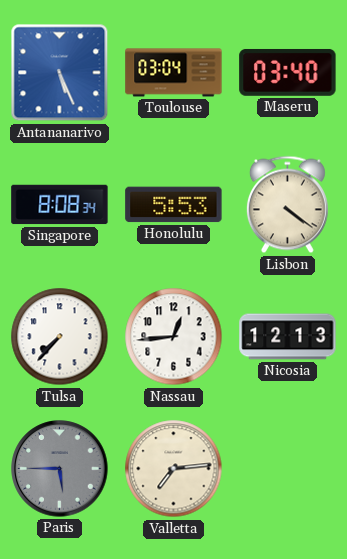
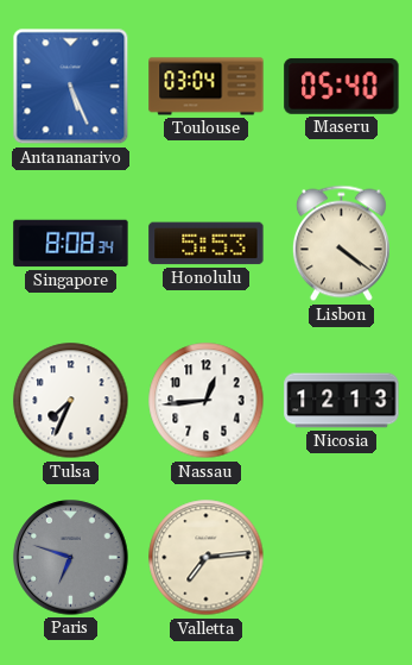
Maseru: 03:40 -> 05:40
Tulsa: 7:37 -> 7:34
Paris: 5:45 -> 6:48
